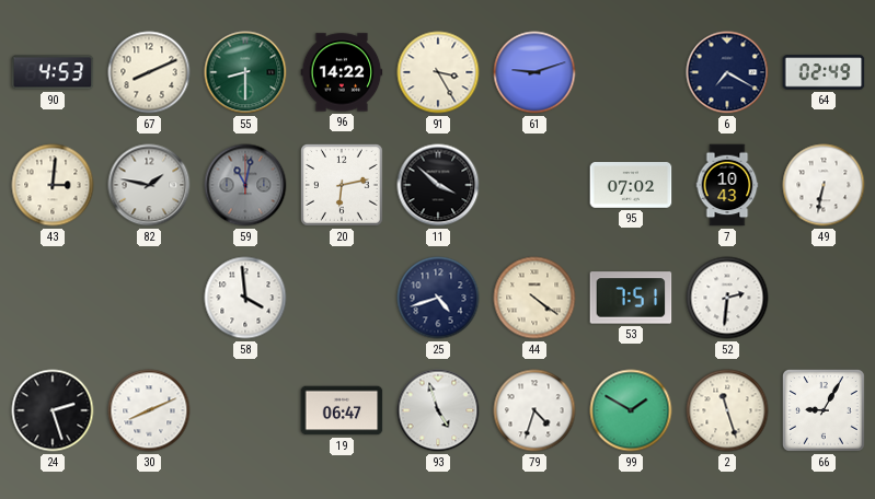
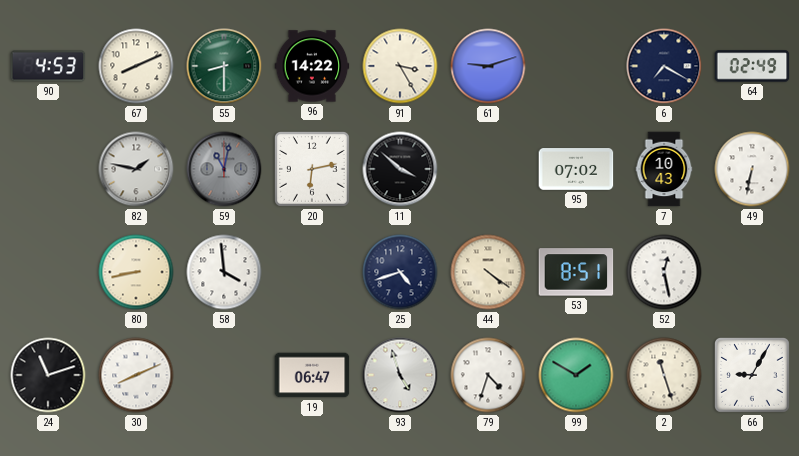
43: 3:01 -> none
80: none -> 8:43
53: 7:51 -> 8:51
52: 2:31 -> 12:28
24: 2:27 -> 11:12
